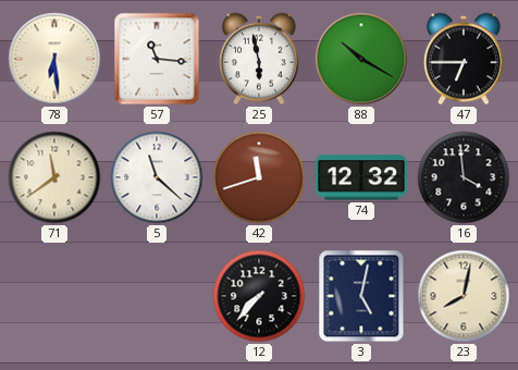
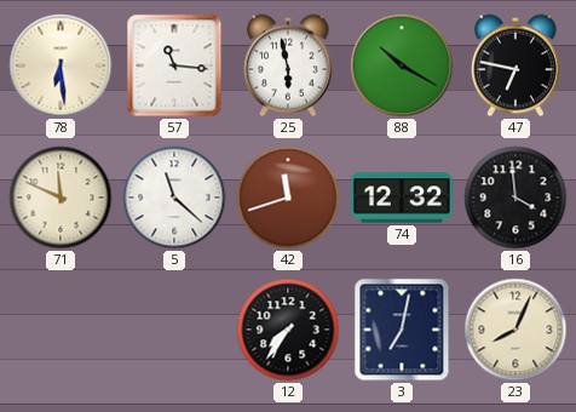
47: 6:45 -> 6:47
71: 11:39 -> 11:49
12: 7:37 -> 7:36
3: 5:02 -> 7:02
23: 8:02 -> 8:04
